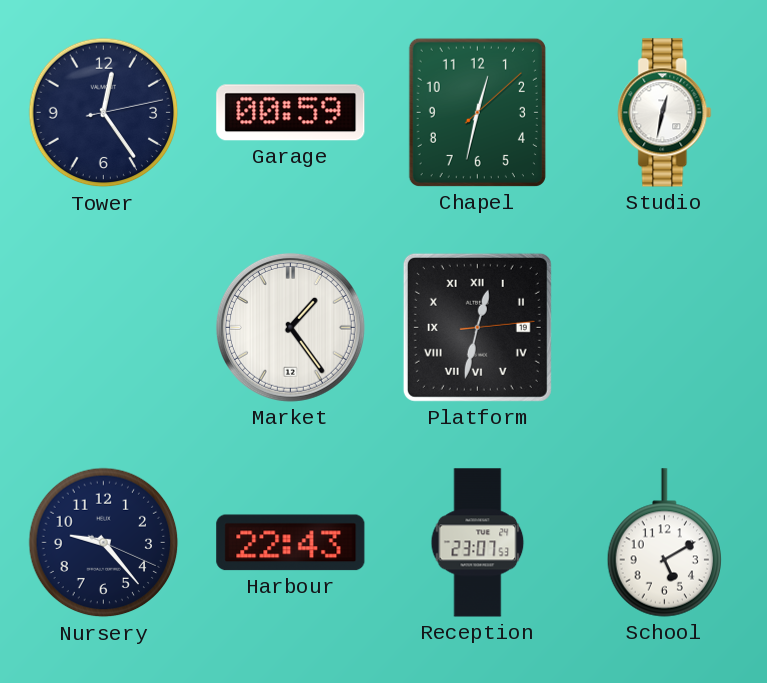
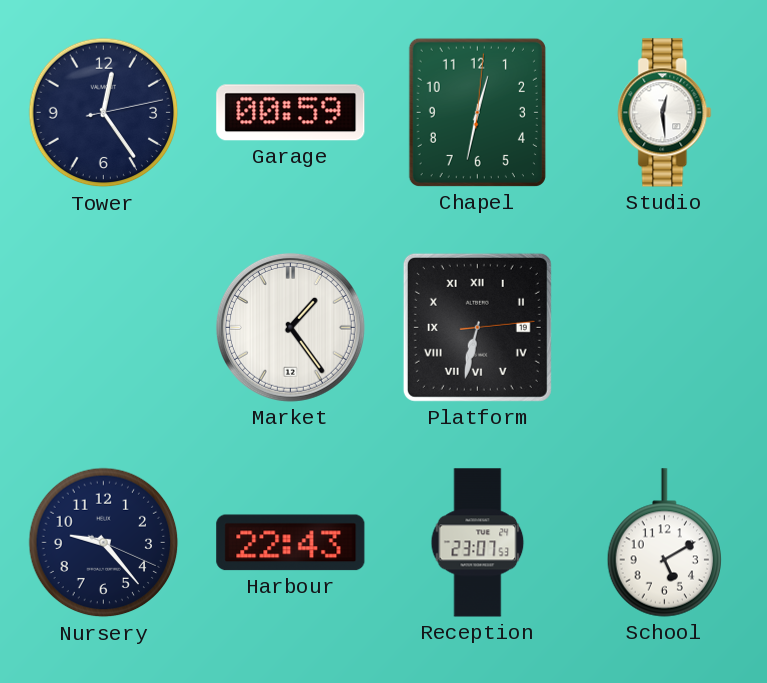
Chapel: 12:32:08 -> 12:32:01
Studio: 12:32 -> 12:29
Platform: 12:32 -> 6:32
